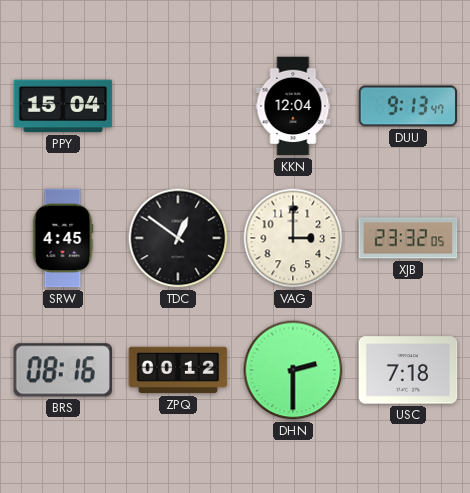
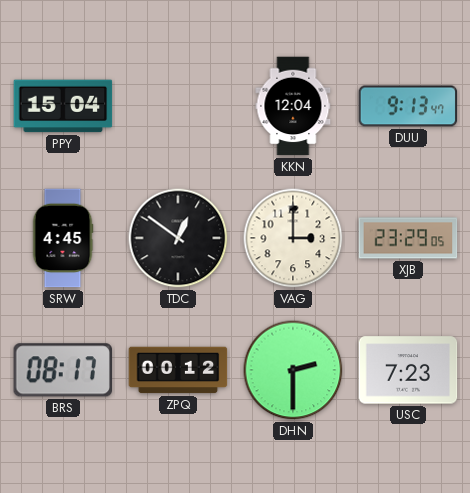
XJB: 23:32 -> 23:29
BRS: 08:16 -> 08:17
USC: 7:18 -> 7:23
